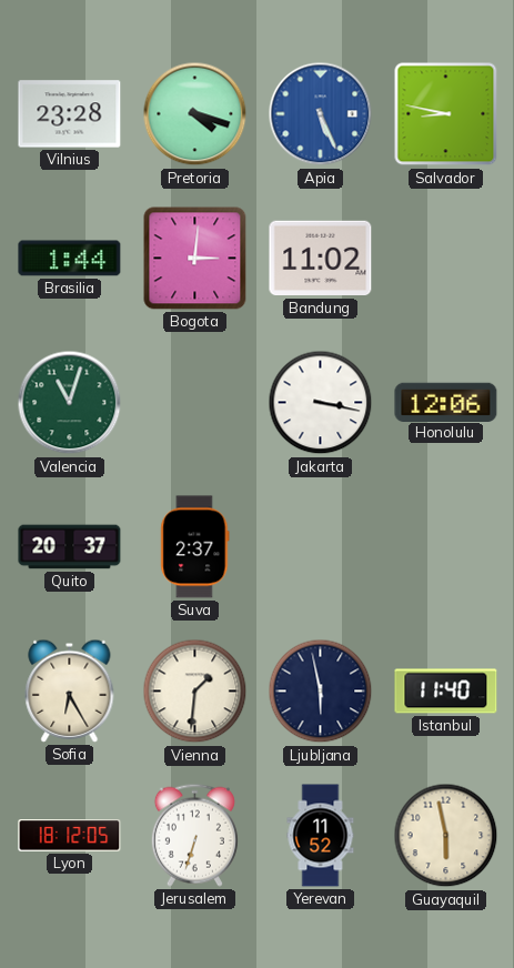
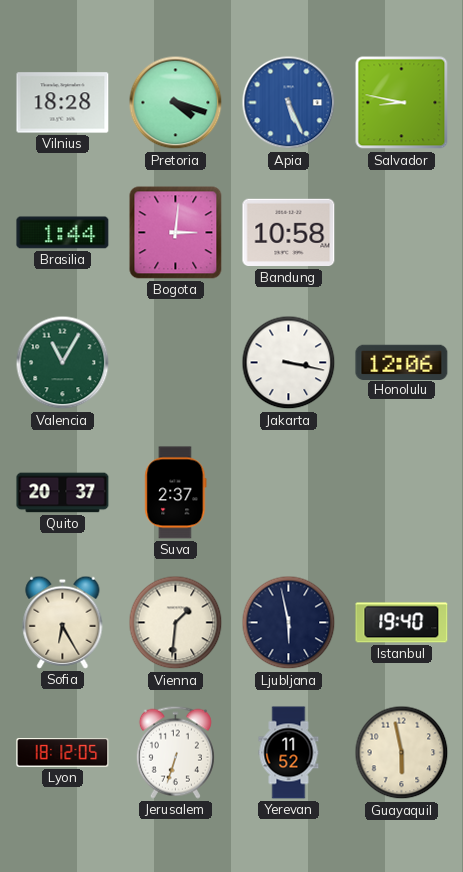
Vilnius: 23:28 -> 18:28
Bandung: 11:02 -> 10:58
Valencia: 11:03 -> 11:05
Istanbul: 11:40 -> 19:40
